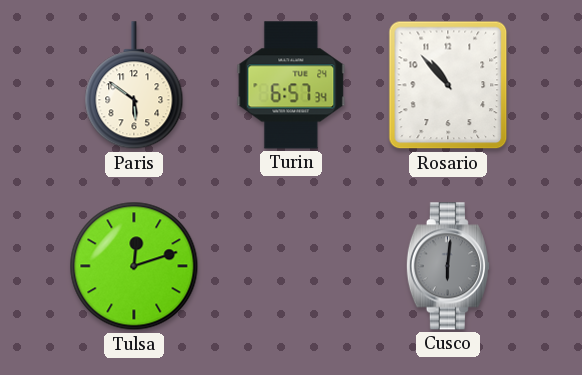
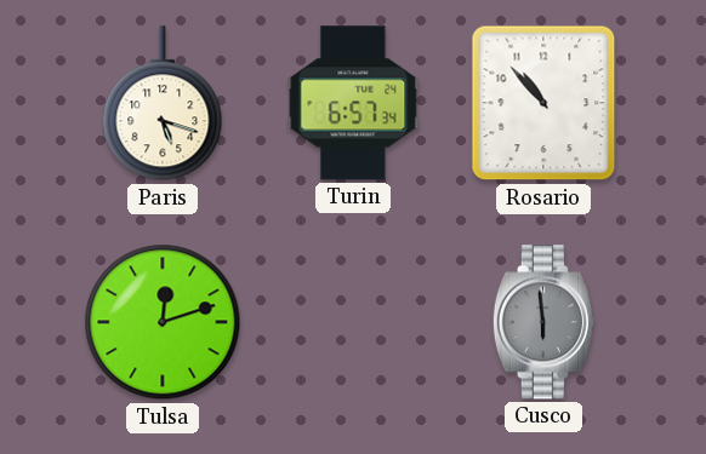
Paris: 5:51 -> 5:18
Cusco: 6:01 -> 5:59
